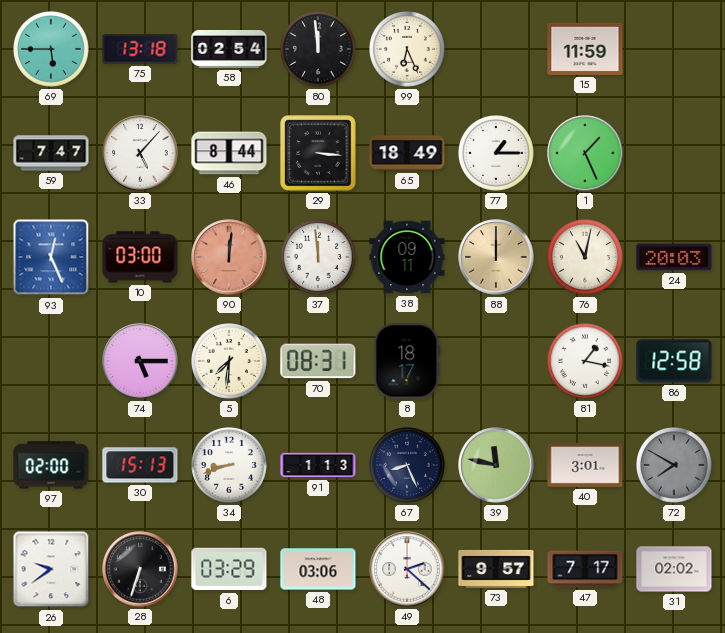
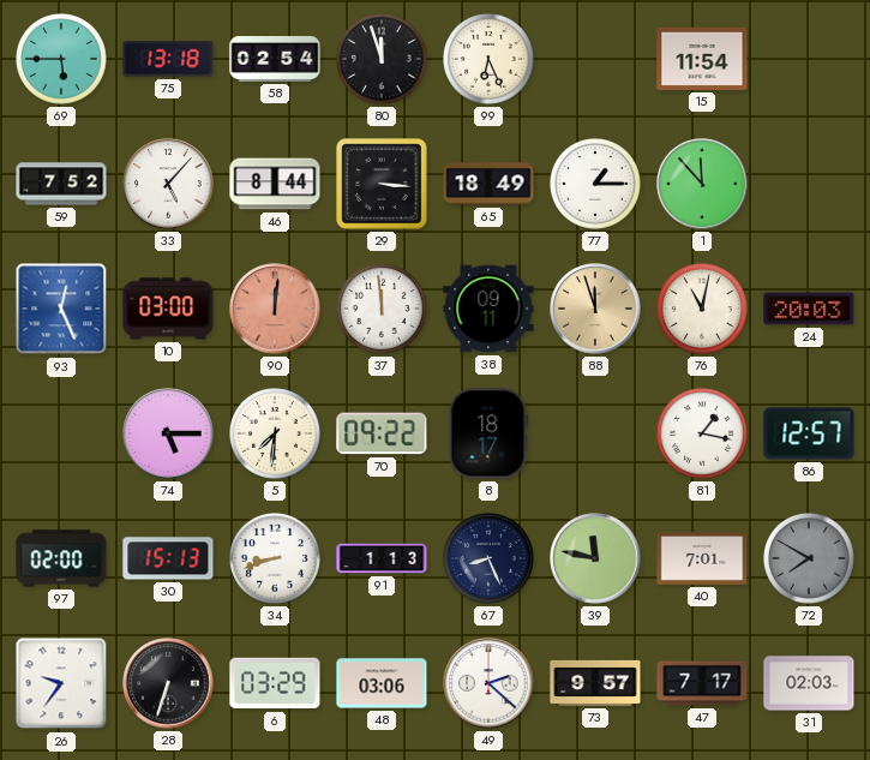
80: 11:59 -> 11:57
15: 11:59 -> 11:54
59: 7:47 -> 7:52
1: 1:26 -> 11:53
88: 12:00 -> 11:57
70: 08:31 -> 09:22
86: 12:58 -> 12:57
40: 3:01 -> 7:01
26: 9:39 -> 9:36
31: 02:02 -> 02:03
